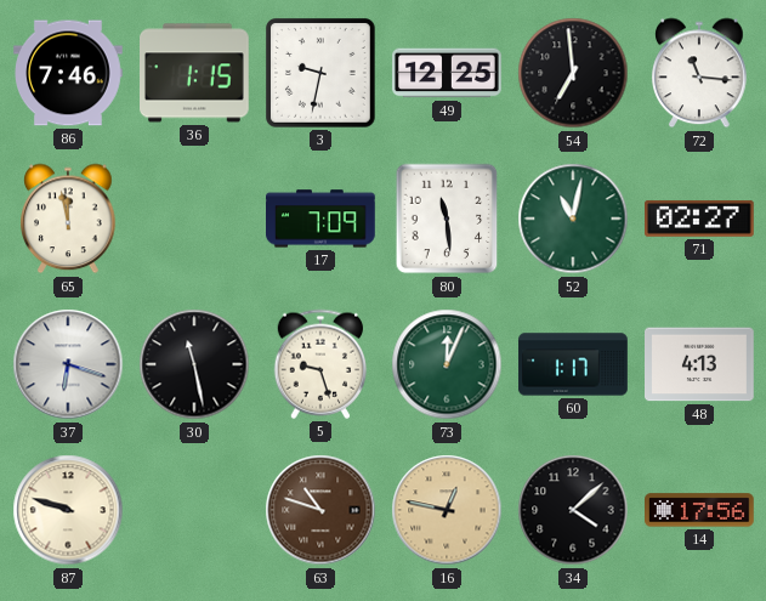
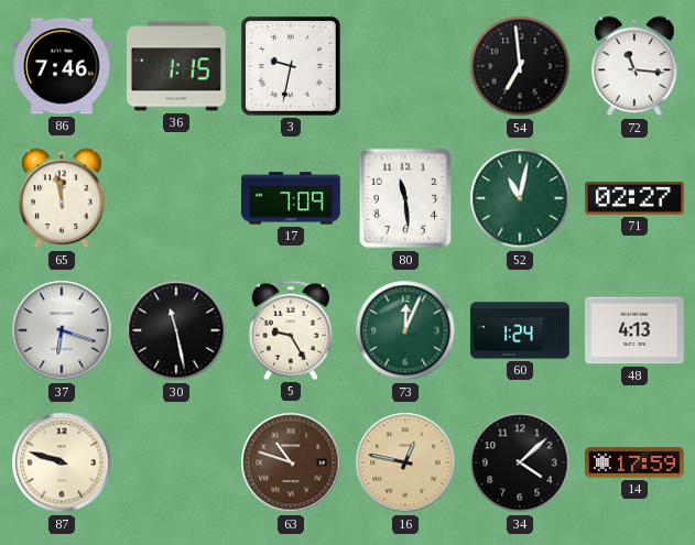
49: 12:25 -> none
5: 9:27 -> 9:25
60: 1:17 -> 1:24
14: 17:56 -> 17:59
